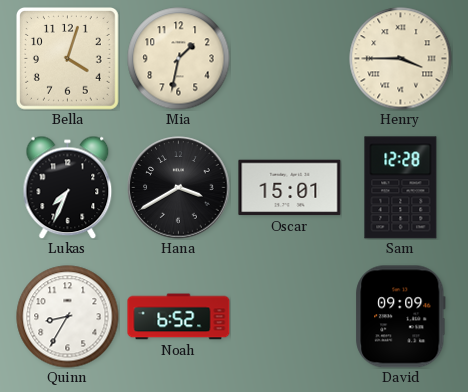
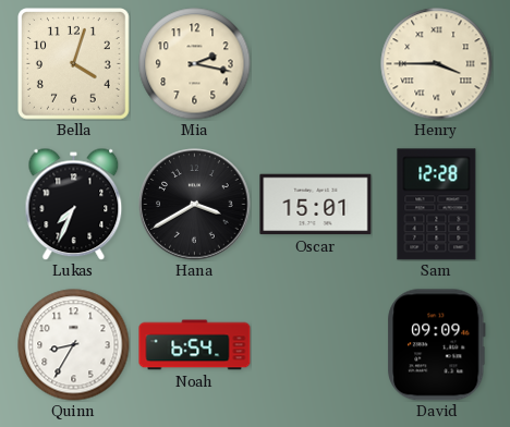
Mia: 1:32 -> 2:17
Noah: 6:52 -> 6:54
